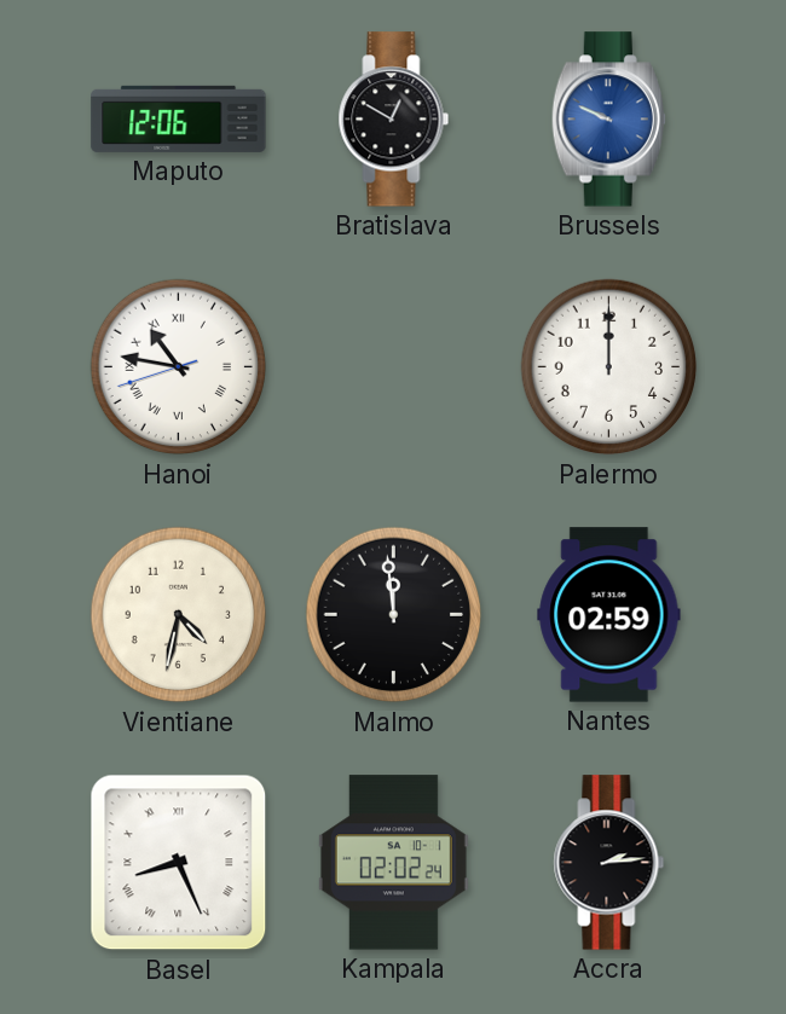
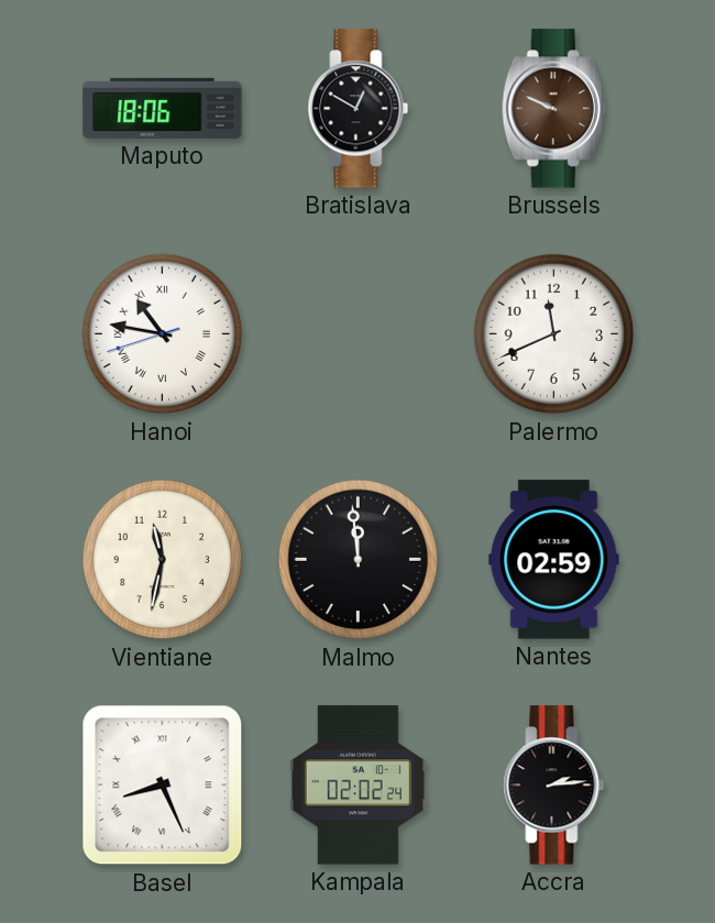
Maputo: 12:06 -> 18:06
Brussels dial: blue -> brown
Palermo: 12:00 -> 11:41
Vientiane: 4:32 -> 11:32
